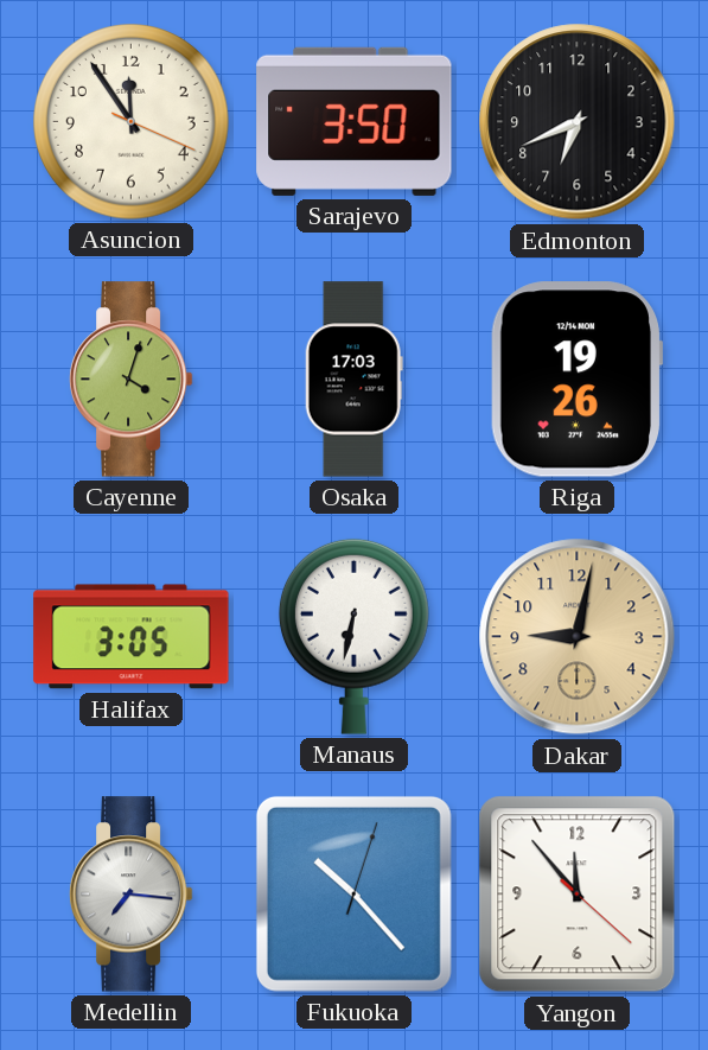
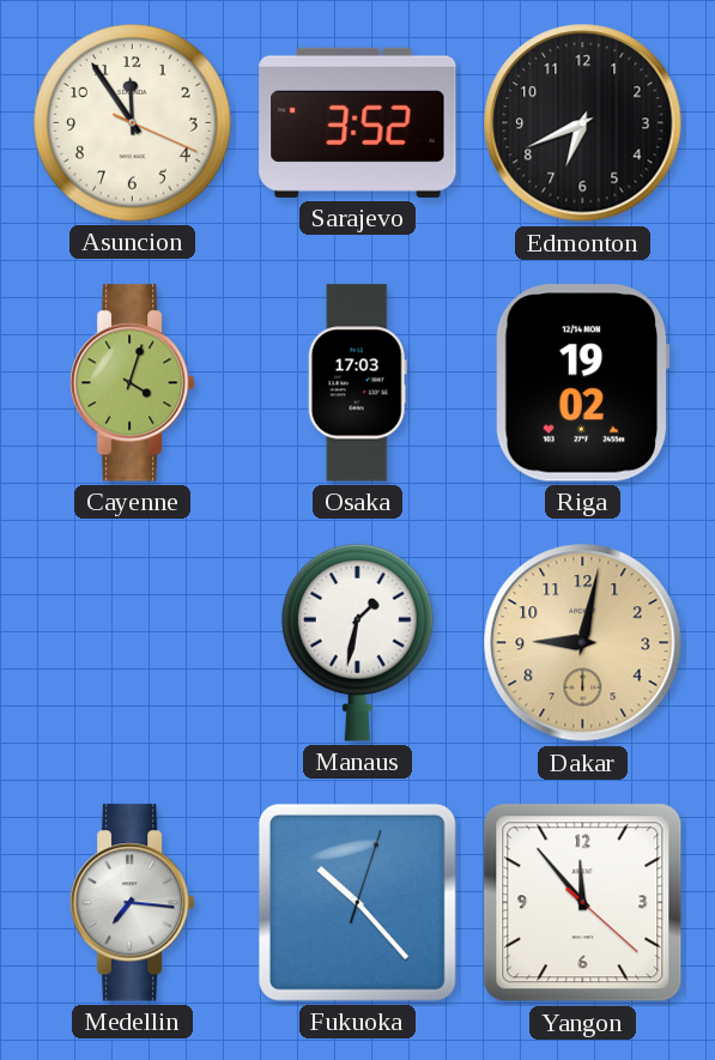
Sarajevo: 3:50 -> 3:52
Riga: 19:26 -> 19:02
Halifax: 3:05 -> none
Manaus: 6:32 -> 1:32
